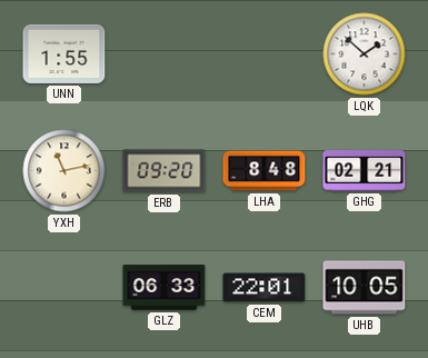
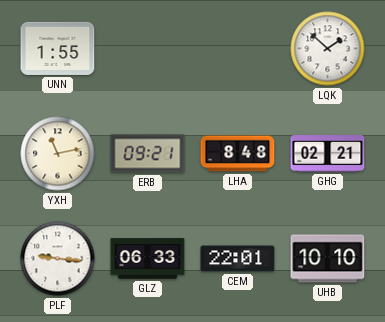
ERB: 09:20 -> 09:21
PLF: none -> 9:16
UHB: 10:05 -> 10:10
